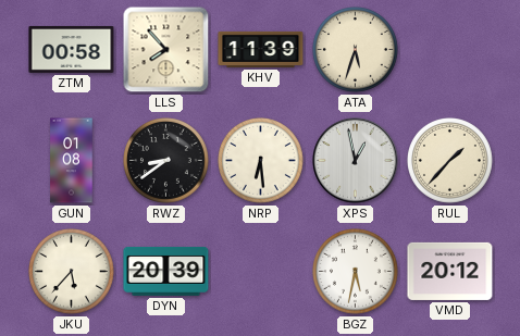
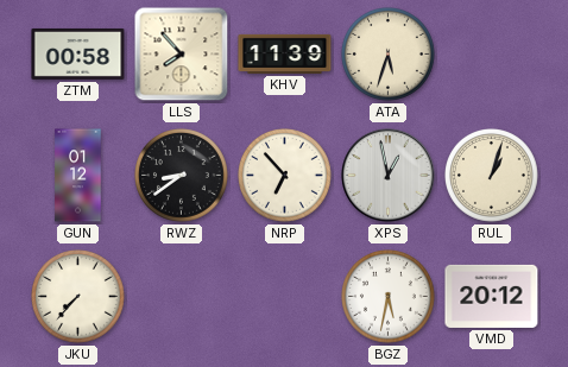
GUN: 01:08 -> 01:12
NRP: 6:29 -> 6:53
RUL: 1:37 -> 1:03
JKU: 5:37 -> 7:37
DYN: 20:39 -> none
